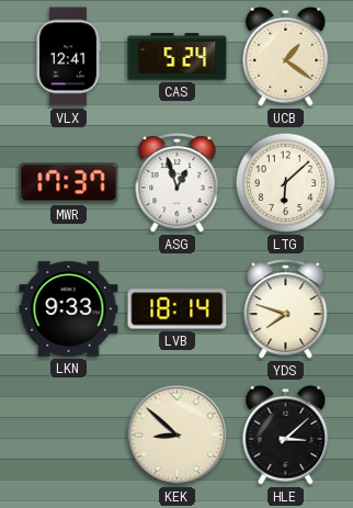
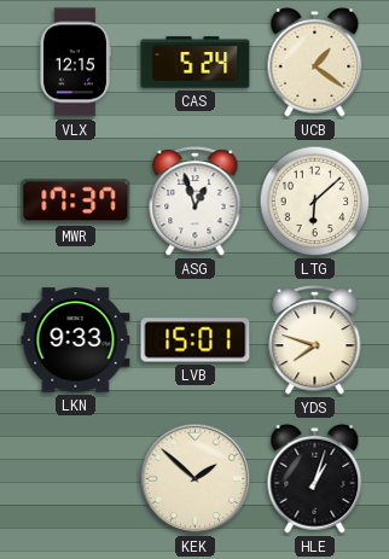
VLX: 12:41 -> 12:15
LVB: 18:14 -> 15:01
KEK: 8:52 -> 1:52
HLE: 3:08 -> 1:03
